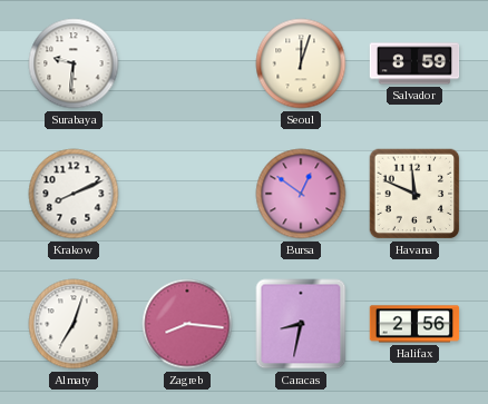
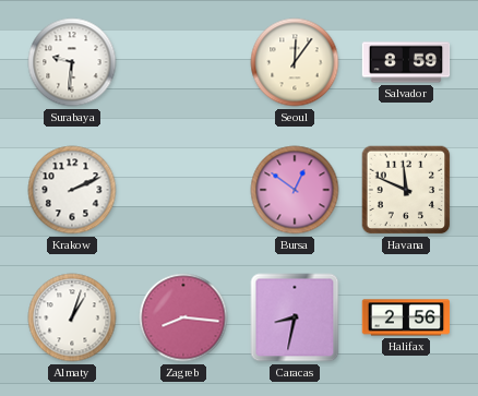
Seoul: 12:03 -> 12:06
Krakow: 8:11 -> 2:11
Almaty: 7:03 -> 1:03
